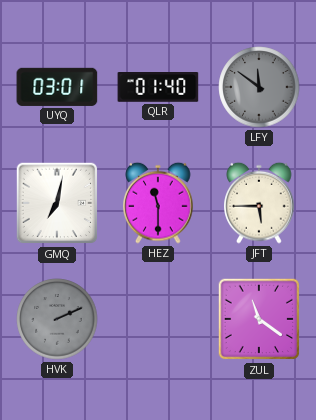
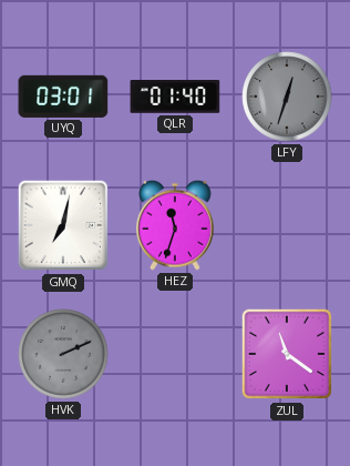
LFY: 11:51 -> 12:33
HEZ: 11:30 -> 11:33
JFT: 5:45 -> none
